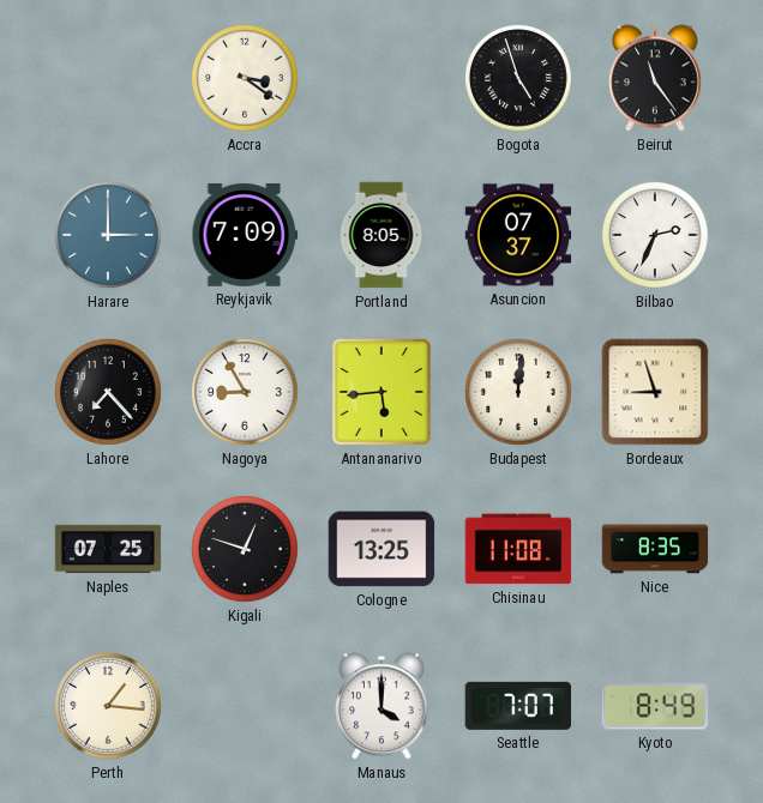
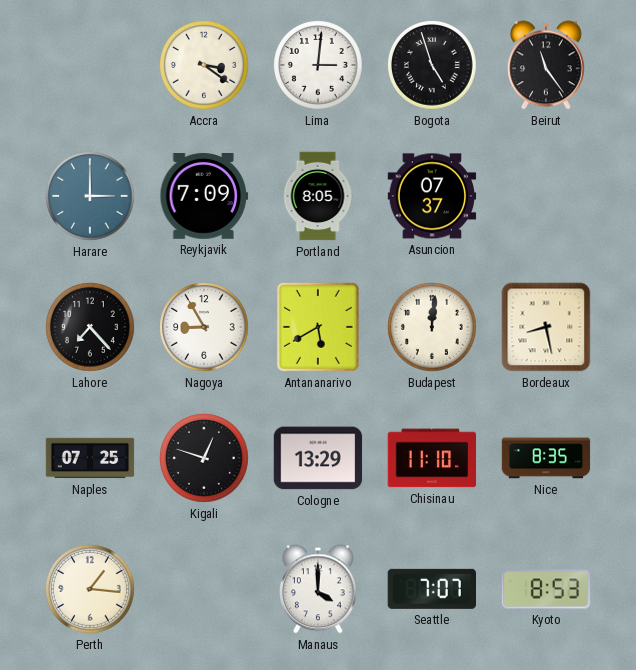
Lima: none -> 3:01
Bilbao: 2:34 -> none
Antananarivo: 5:44 -> 5:40
Bordeaux: 8:57 -> 8:28
Cologne: 13:25 -> 13:29
Chisinau: 11:08 -> 11:10
Kyoto: 8:49 -> 8:53
